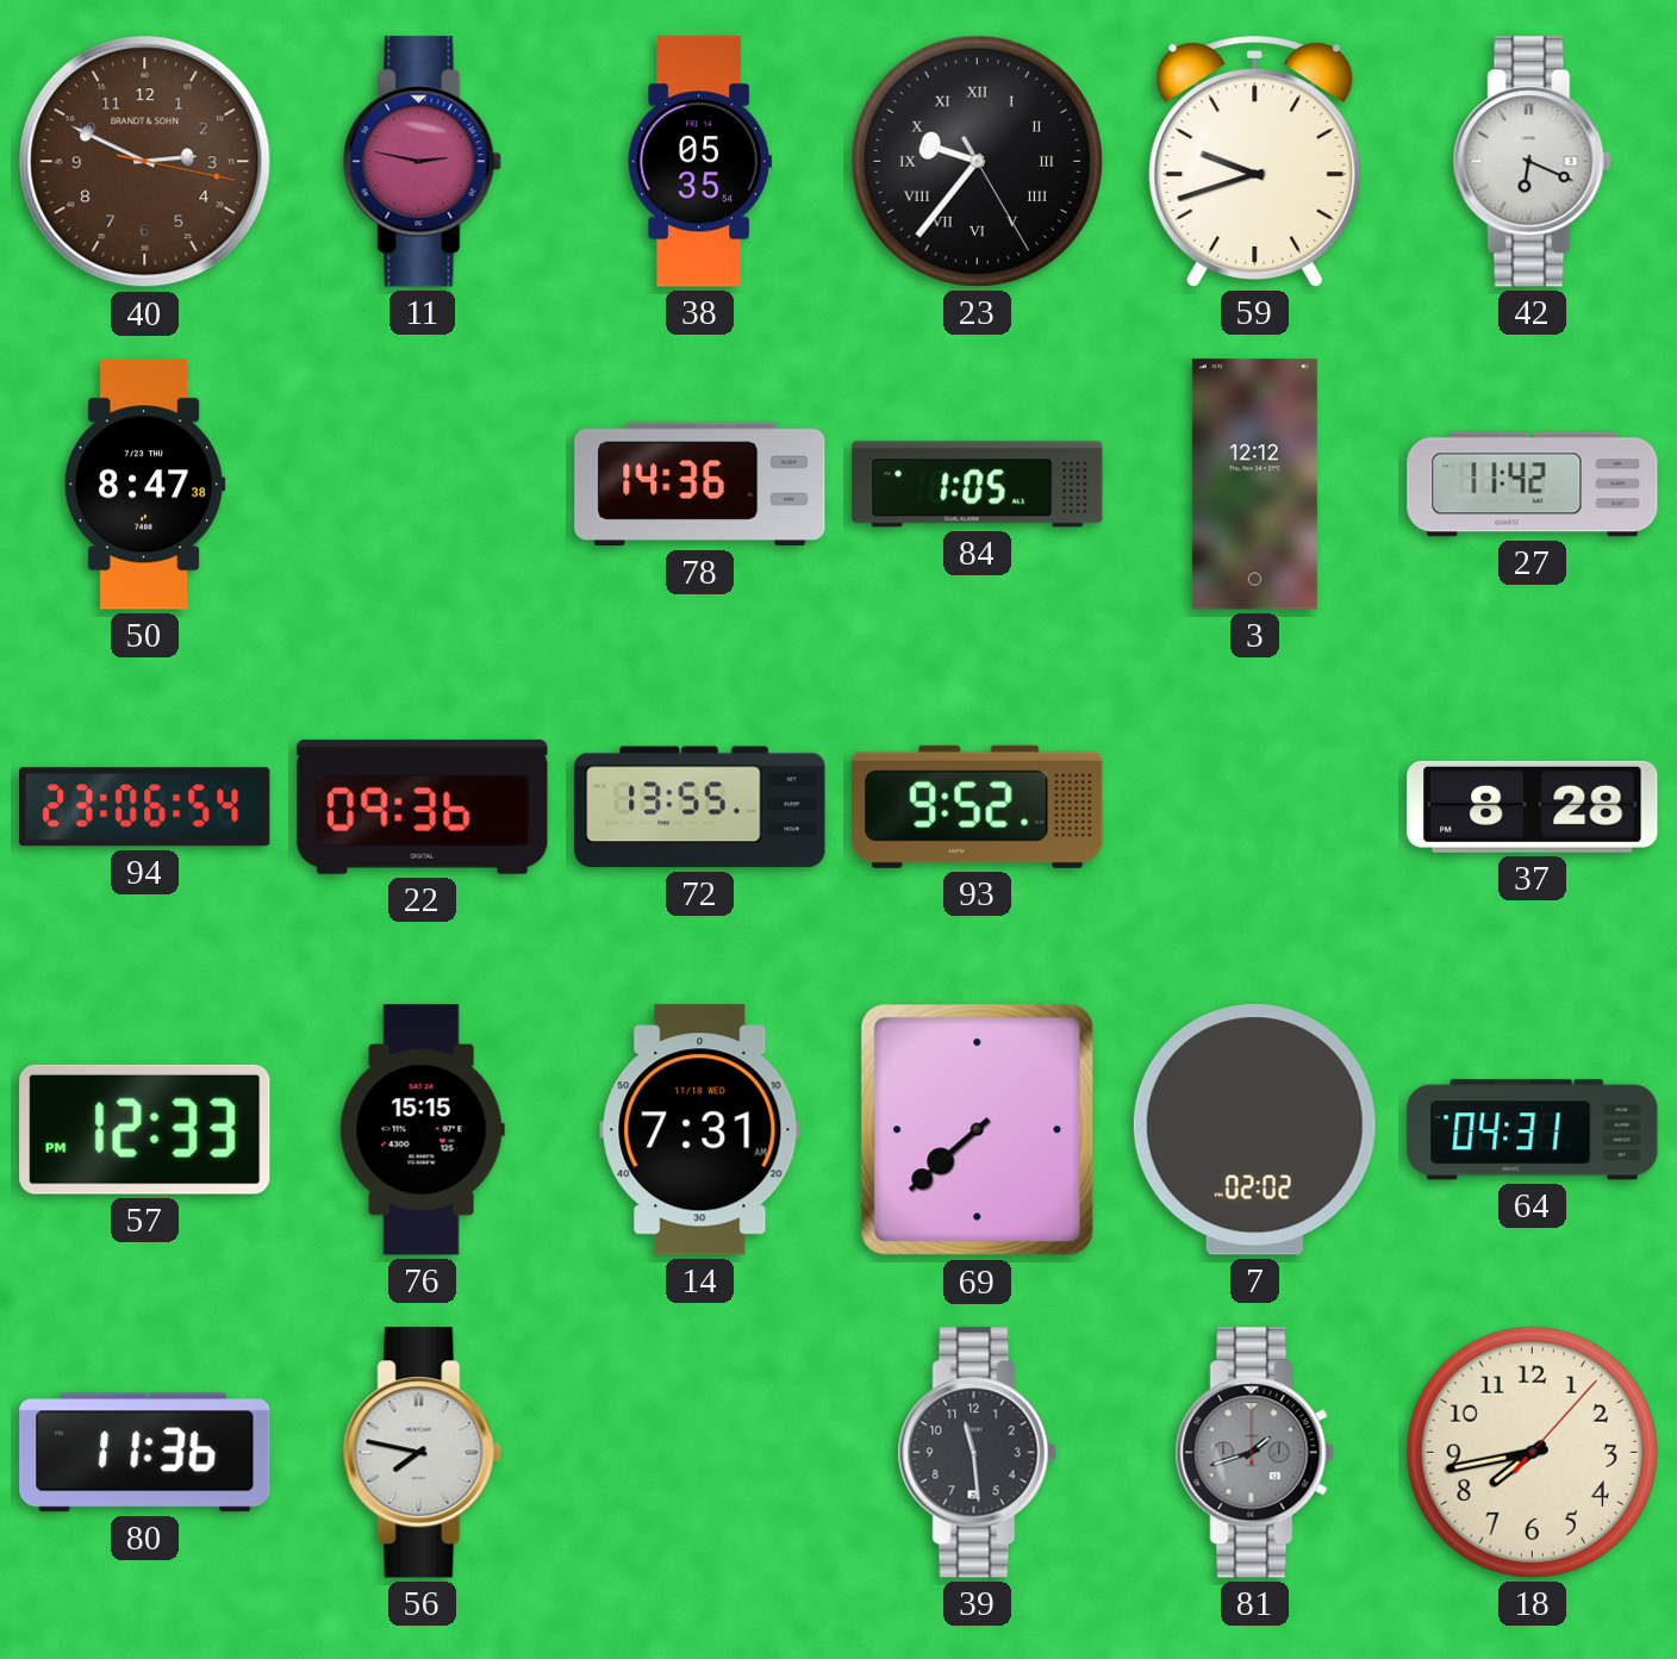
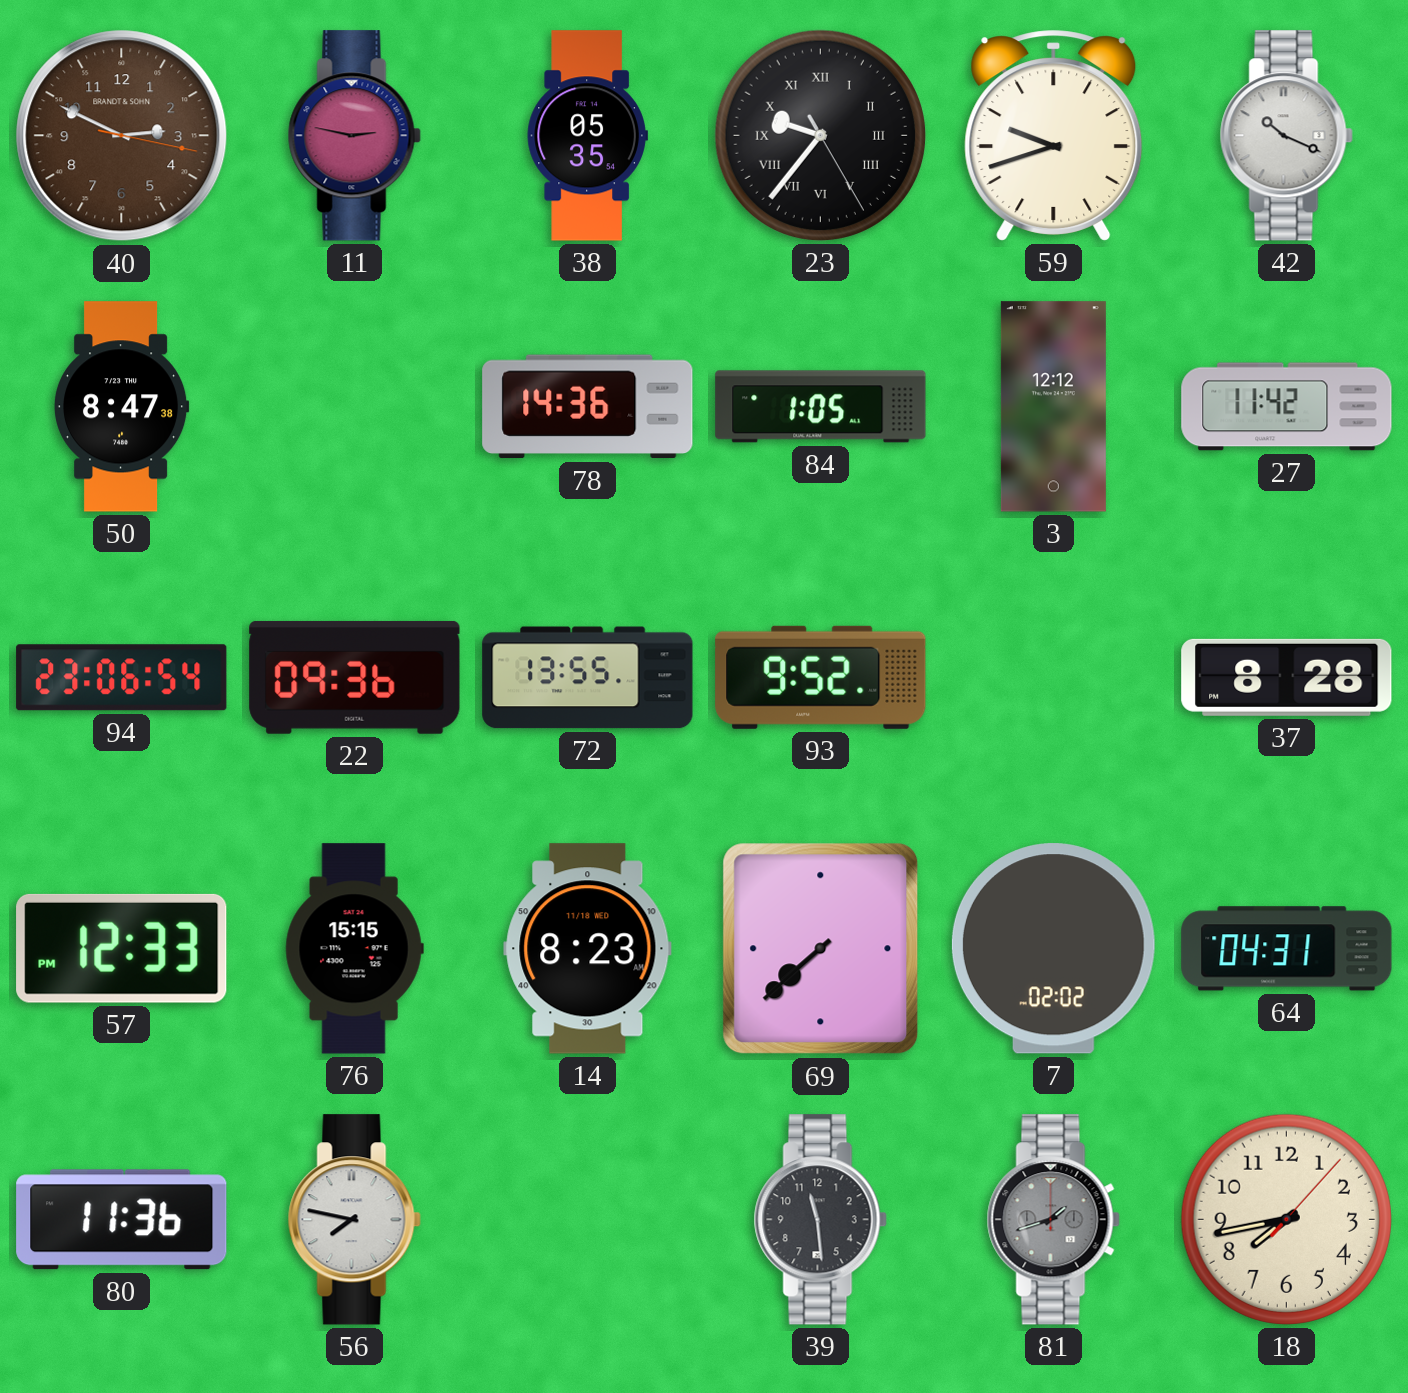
42: 6:19 -> 10:19
14: 7:31 -> 8:23
